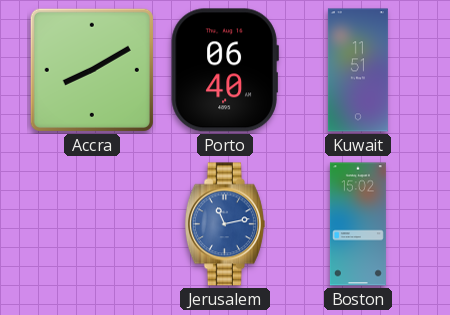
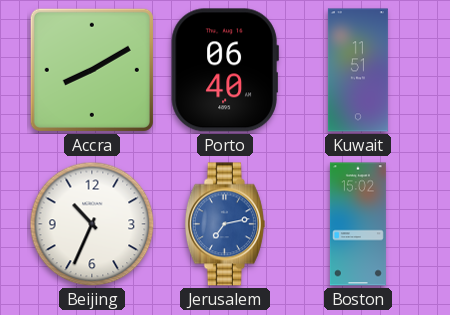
Beijing: none -> 10:34
Jerusalem: 11:13 -> 7:13
